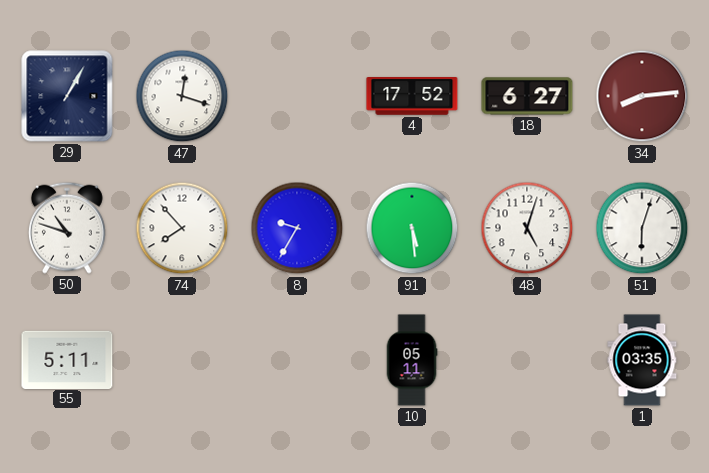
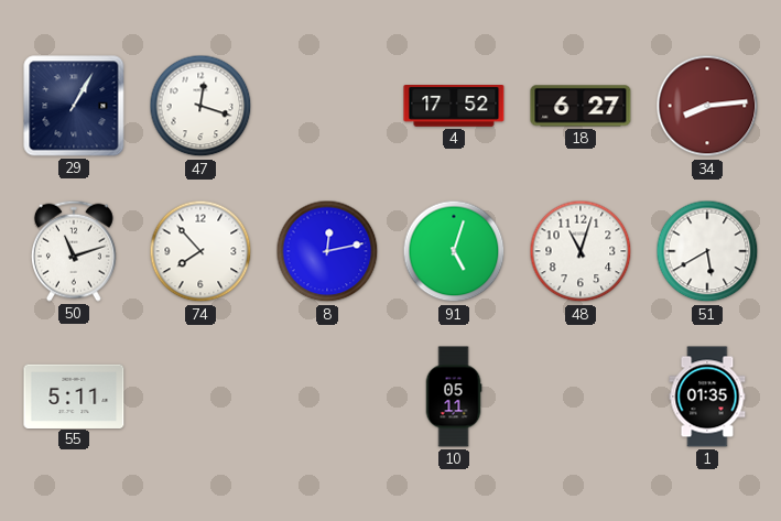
50: 10:48 -> 11:12
8: 9:35 -> 12:13
91: 5:29 -> 5:03
48: 5:03 -> 11:03
51: 6:03 -> 5:40
1: 03:35 -> 01:35
